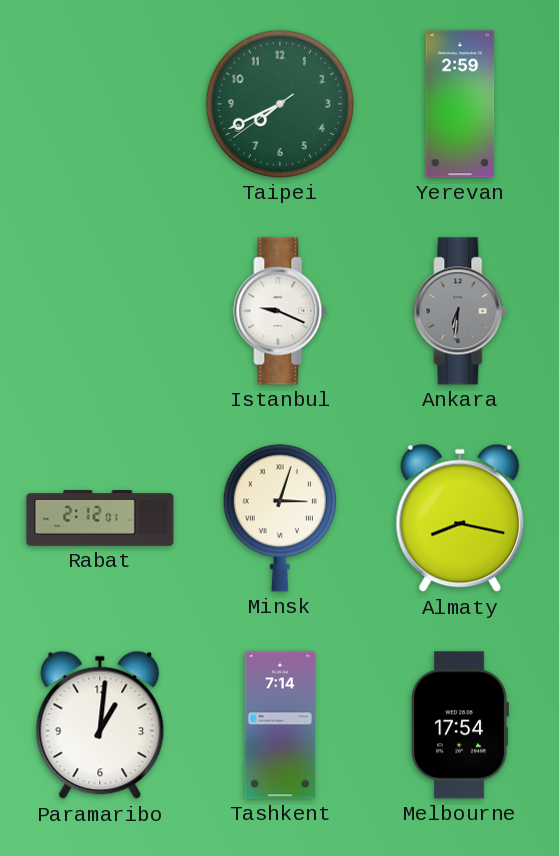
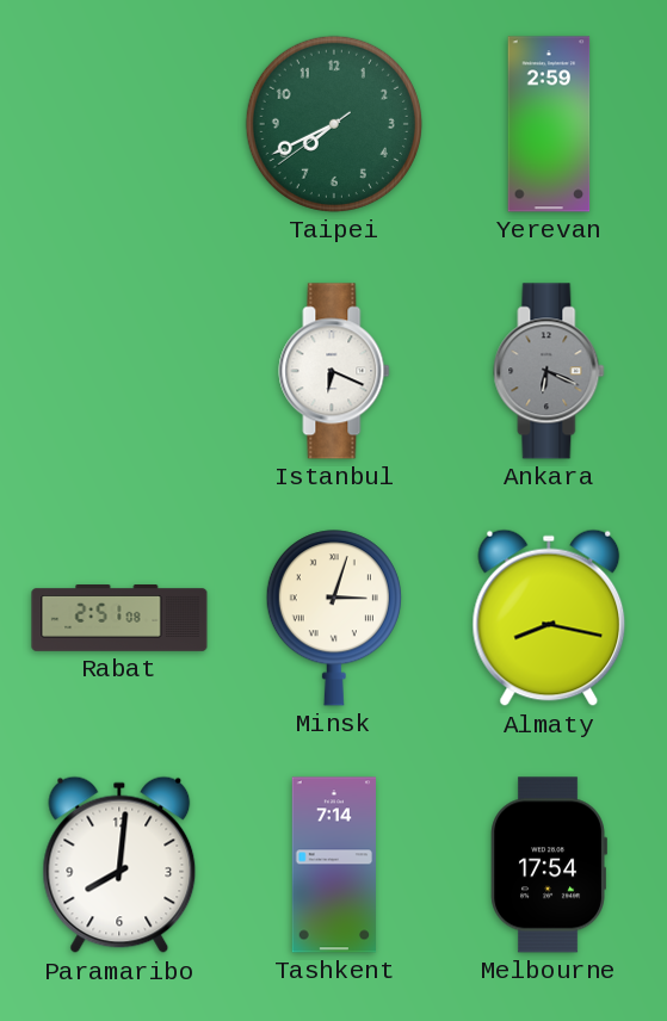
Istanbul: 9:19 -> 6:19
Ankara: 6:31 -> 6:19
Rabat: 2:12 -> 2:51
Paramaribo: 1:01 -> 8:01
